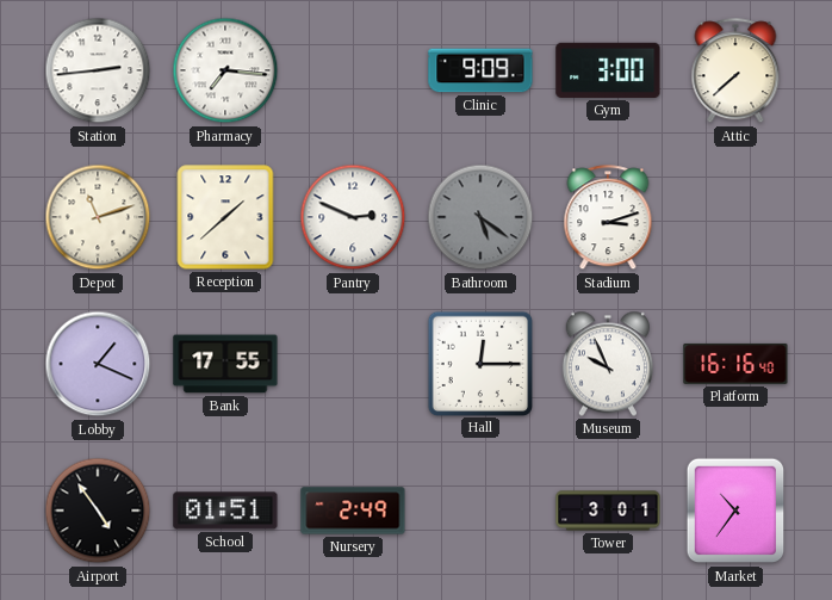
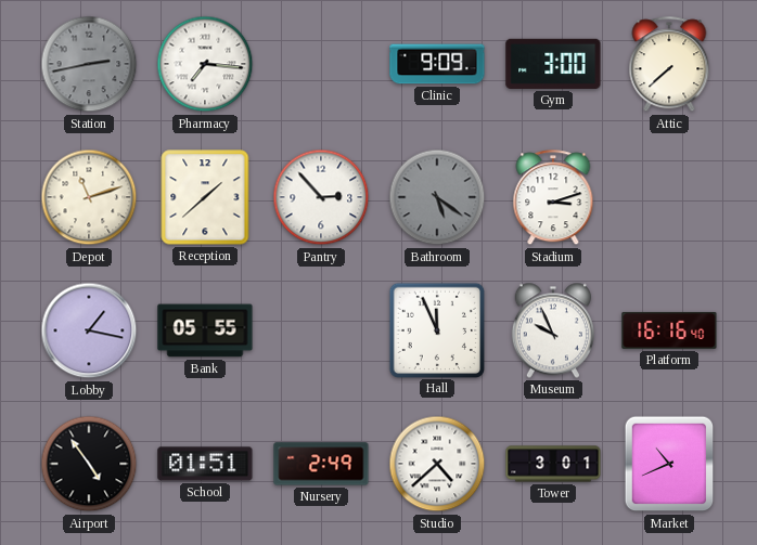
Station: 2:44 -> 2:43
Station dial: white -> grey
Pantry: 2:49 -> 2:53
Lobby: 1:19 -> 1:17
Bank: 17:55 -> 05:55
Hall: 12:15 -> 11:56
Studio: none -> 4:38
Market: 10:36 -> 10:41
